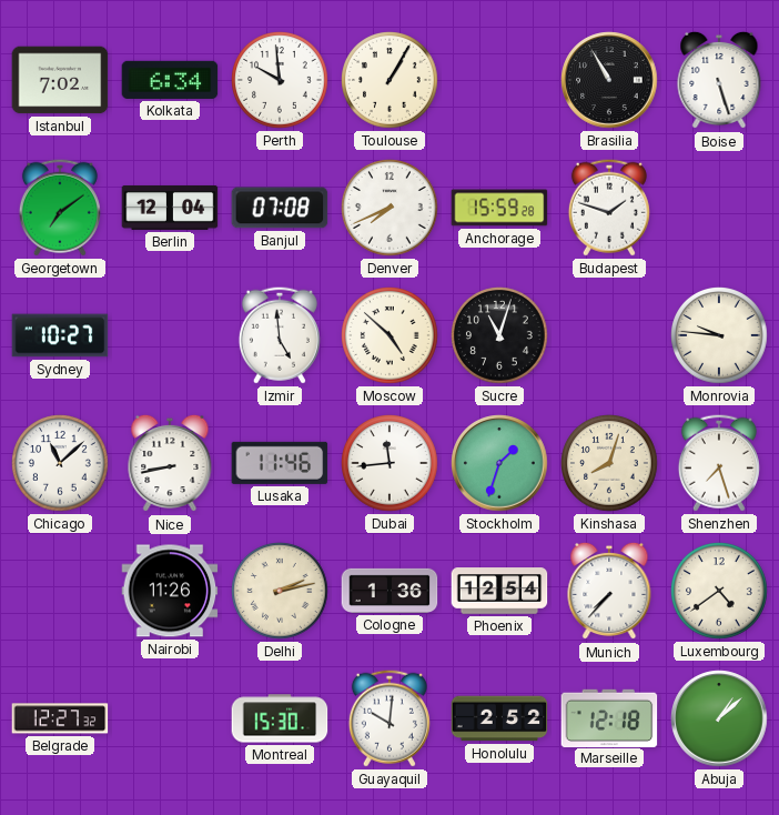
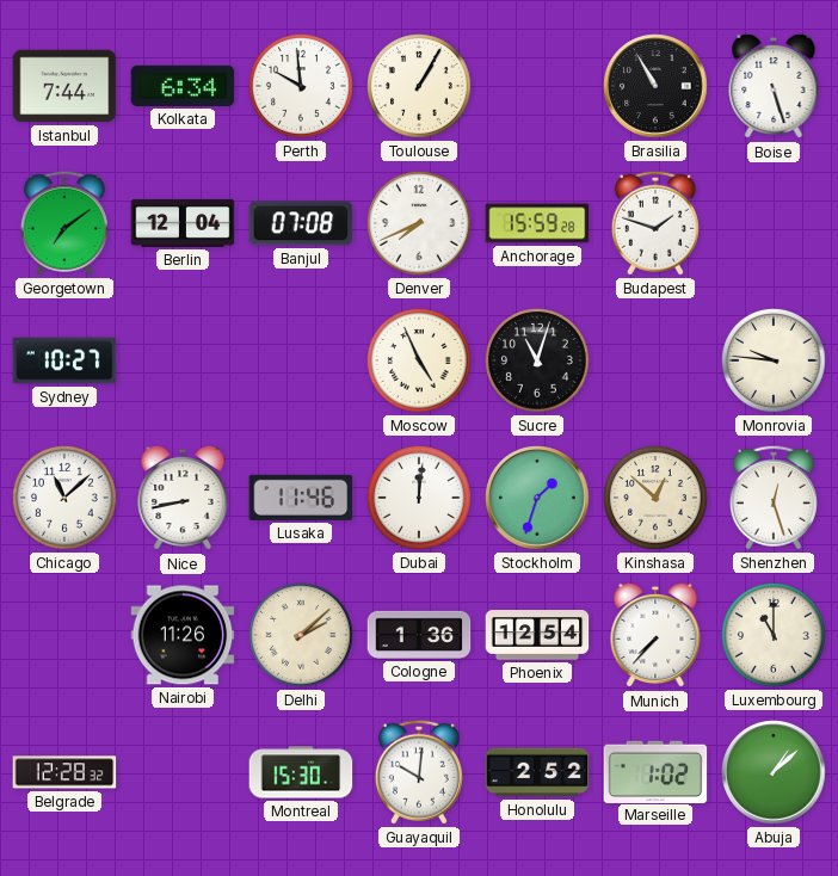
Istanbul: 7:02 -> 7:44
Izmir: 4:59 -> none
Moscow: 4:52 -> 4:56
Dubai: 11:44 -> 12:01
Kinshasa: 8:03 -> 12:52
Shenzhen: 7:27 -> 12:27
Delhi: 2:13 -> 2:08
Luxembourg: 4:39 -> 11:00
Belgrade: 12:27 -> 12:28
Marseille: 12:18 -> 1:02
